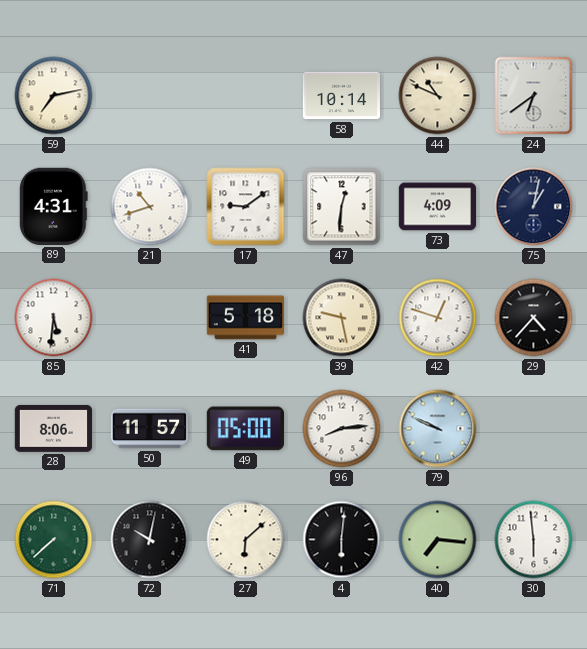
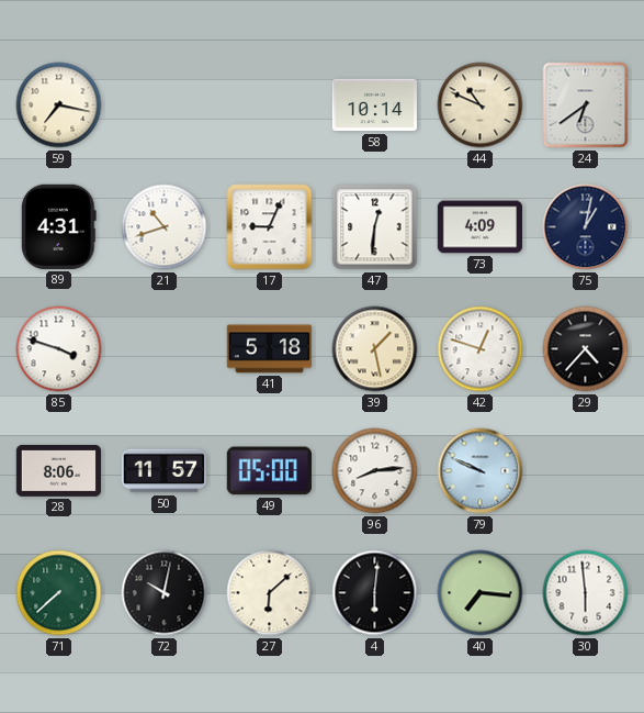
59: 7:13 -> 7:17
17: 9:09 -> 9:04
85: 5:31 -> 3:48
39: 9:28 -> 1:28
